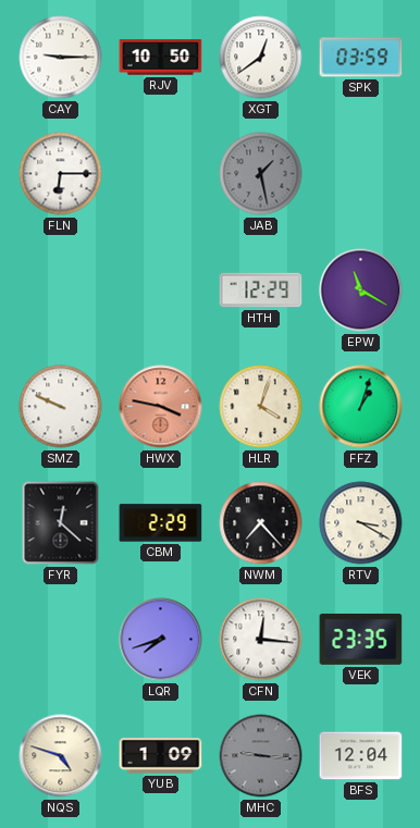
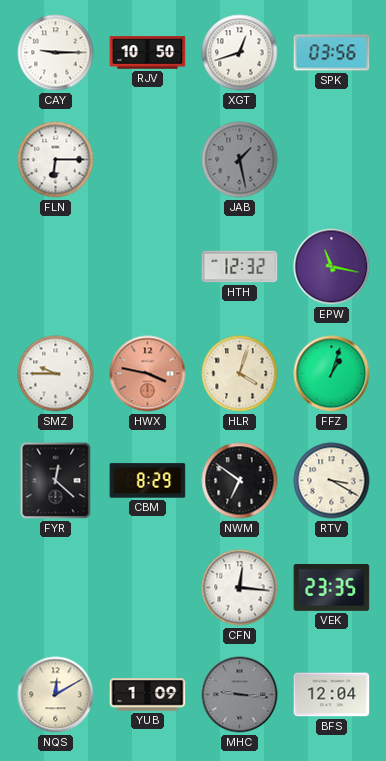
XGT: 12:39 -> 12:42
SPK: 03:59 -> 03:56
HTH: 12:29 -> 12:32
EPW: 11:20 -> 11:17
SMZ: 9:49 -> 9:45
CBM: 2:29 -> 8:29
NWM: 7:23 -> 6:51
LQR: 7:42 -> none
NQS: 4:48 -> 12:10
